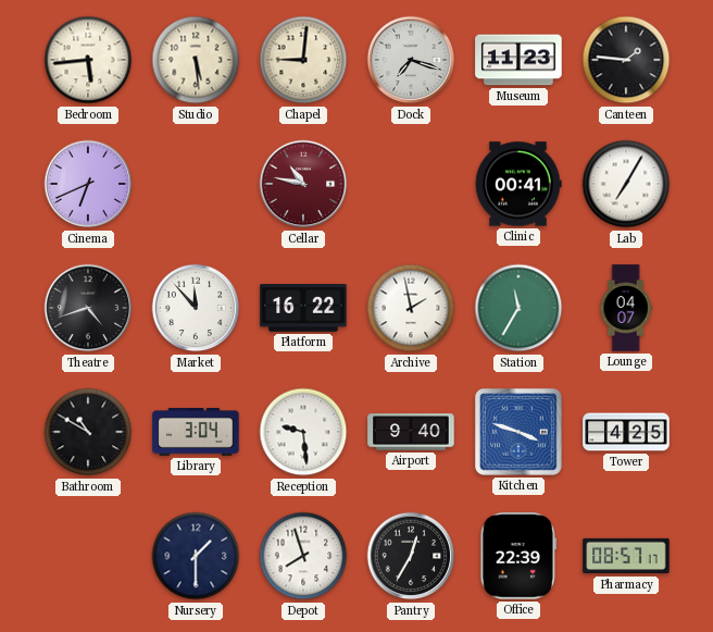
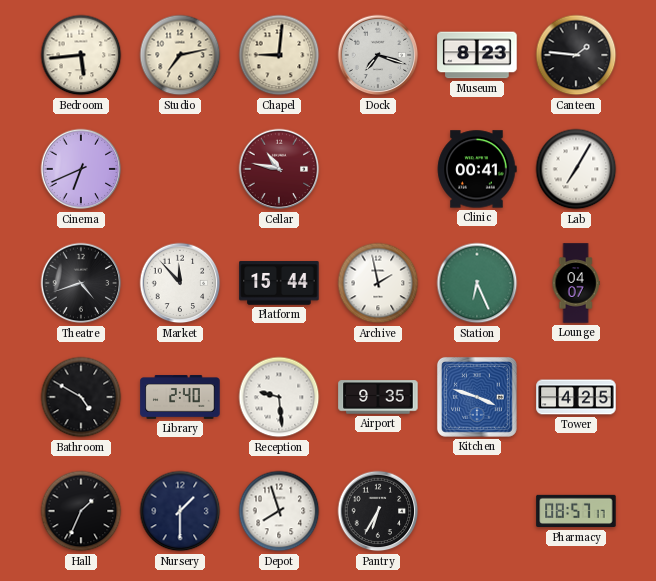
Studio: 5:29 -> 7:13
Museum: 11:23 -> 8:23
Platform: 16:22 -> 15:44
Station: 11:35 -> 6:26
Bathroom: 10:50 -> 4:50
Library: 3:04 -> 2:40
Airport: 9:40 -> 9:35
Hall: none -> 1:34
Pantry: 12:35 -> 6:35
Office: 22:39 -> none
